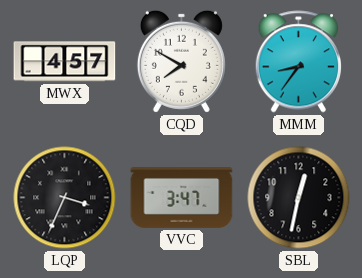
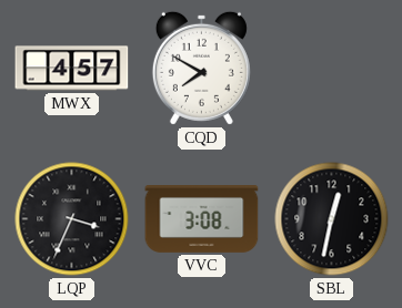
MMM: 8:36 -> none
VVC: 3:47 -> 3:08
